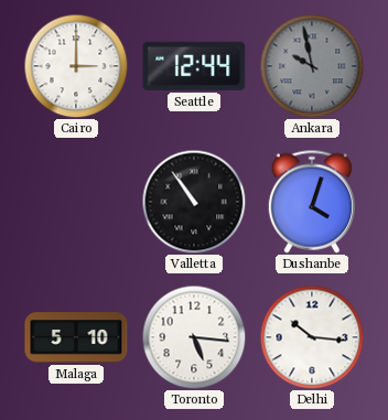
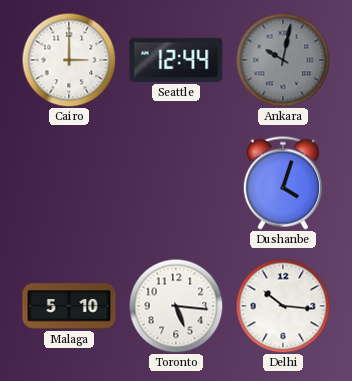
Ankara: 9:58 -> 10:02
Valletta: 10:54 -> none
